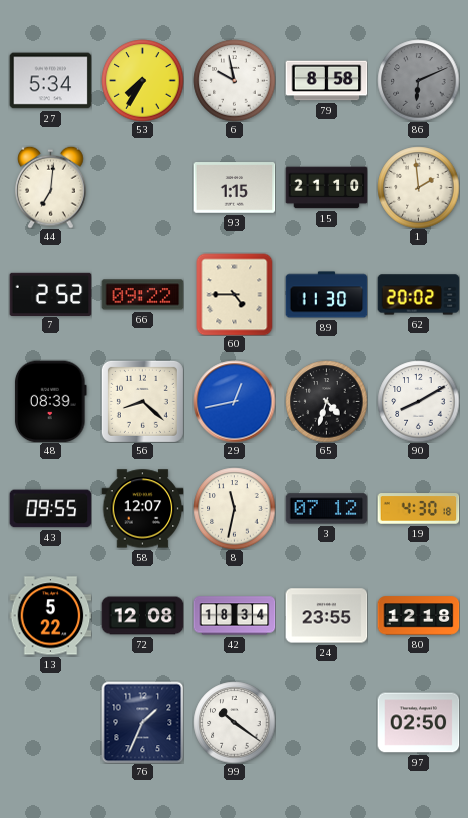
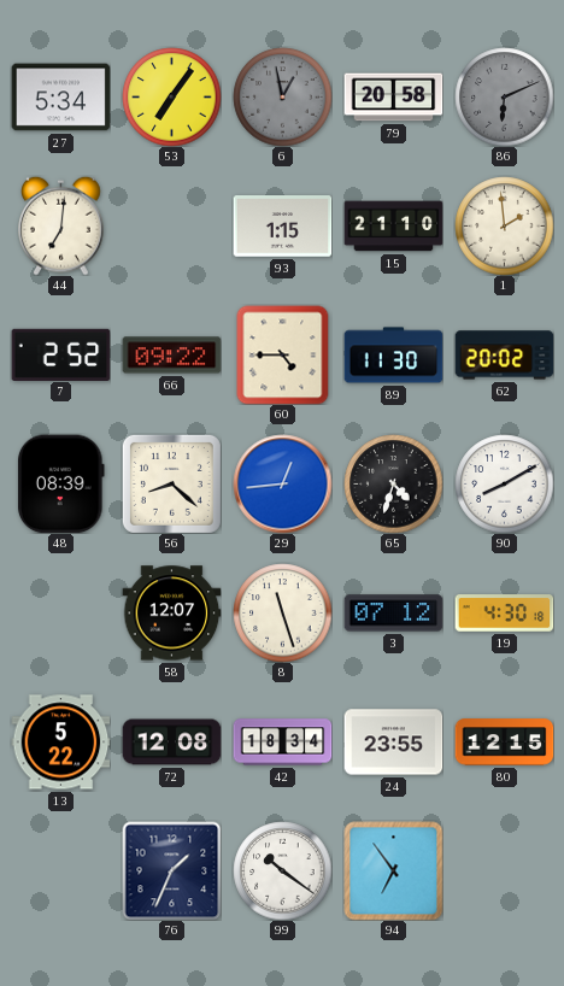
53: 7:35 -> 7:06
6: 9:58 -> 12:58
6 dial: white -> grey
79: 8:58 -> 20:58
29: 12:43 -> 12:44
43: 09:55 -> none
8: 11:32 -> 11:27
80: 12:18 -> 12:15
94: none -> 6:54
97: 02:50 -> none
